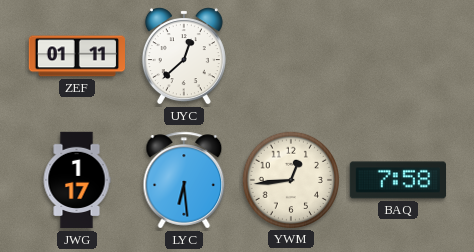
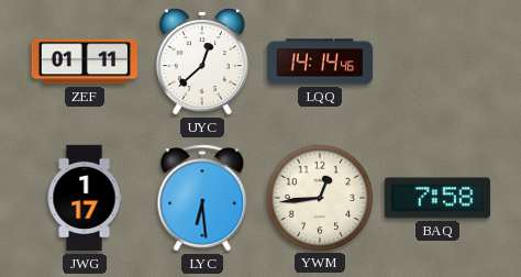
LQQ: none -> 14:14
